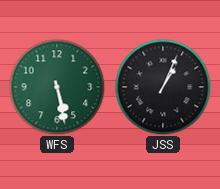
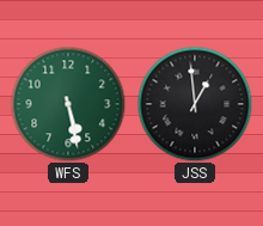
JSS: 1:04 -> 12:59
